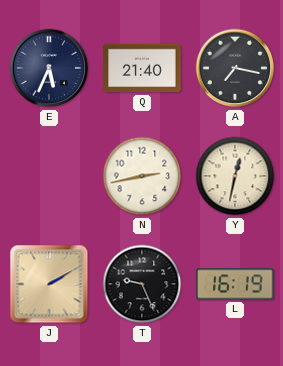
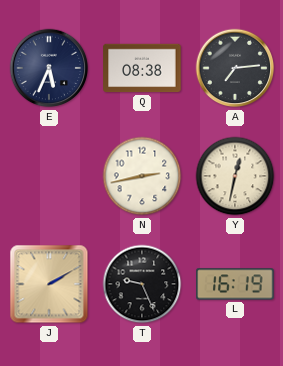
Q: 21:40 -> 08:38
A: 7:17 -> 7:14
